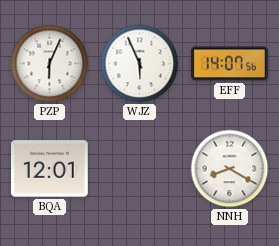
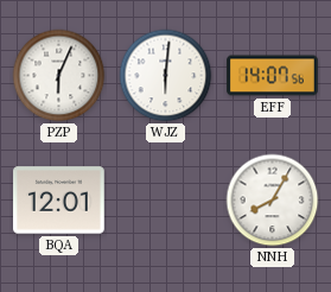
WJZ: 5:56 -> 6:01
NNH: 8:20 -> 8:05
